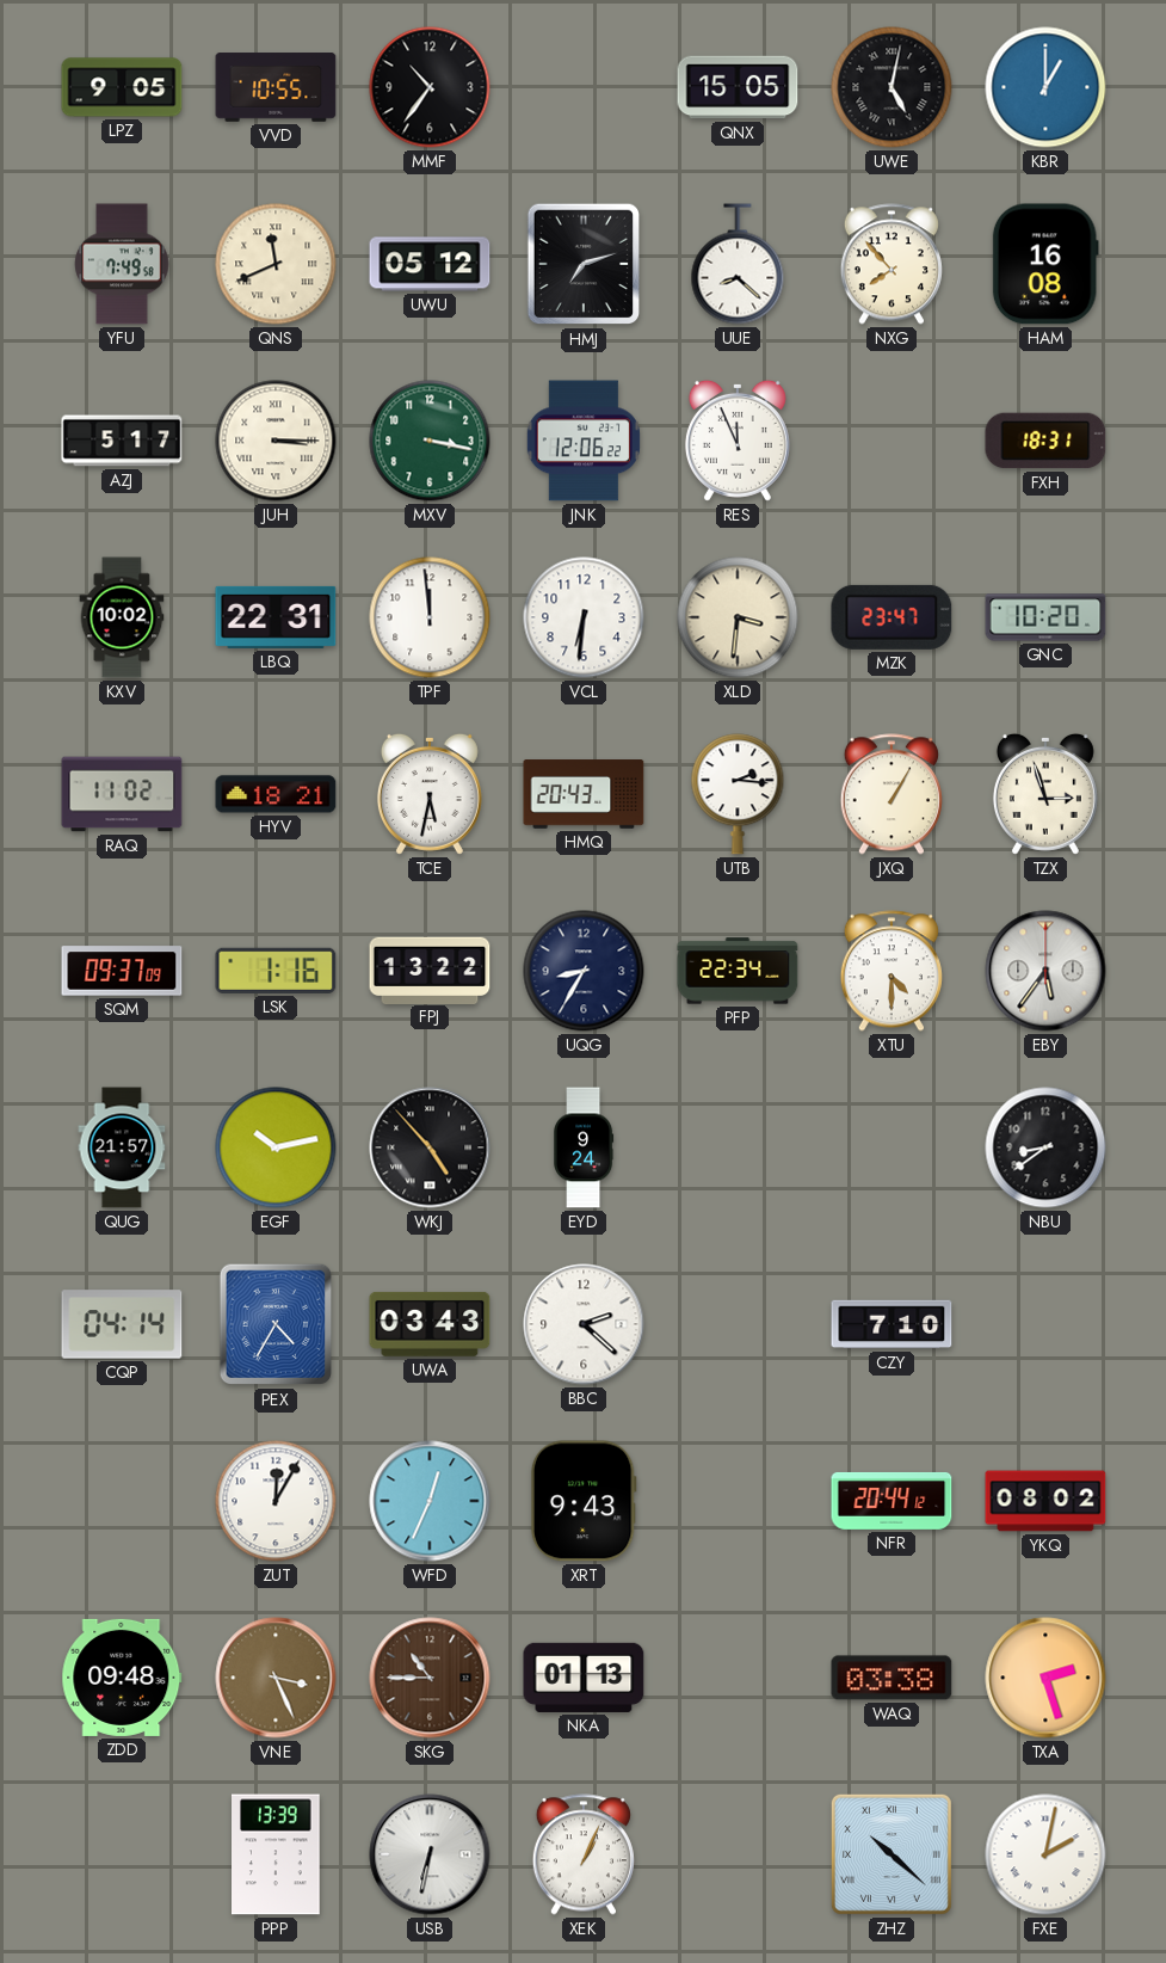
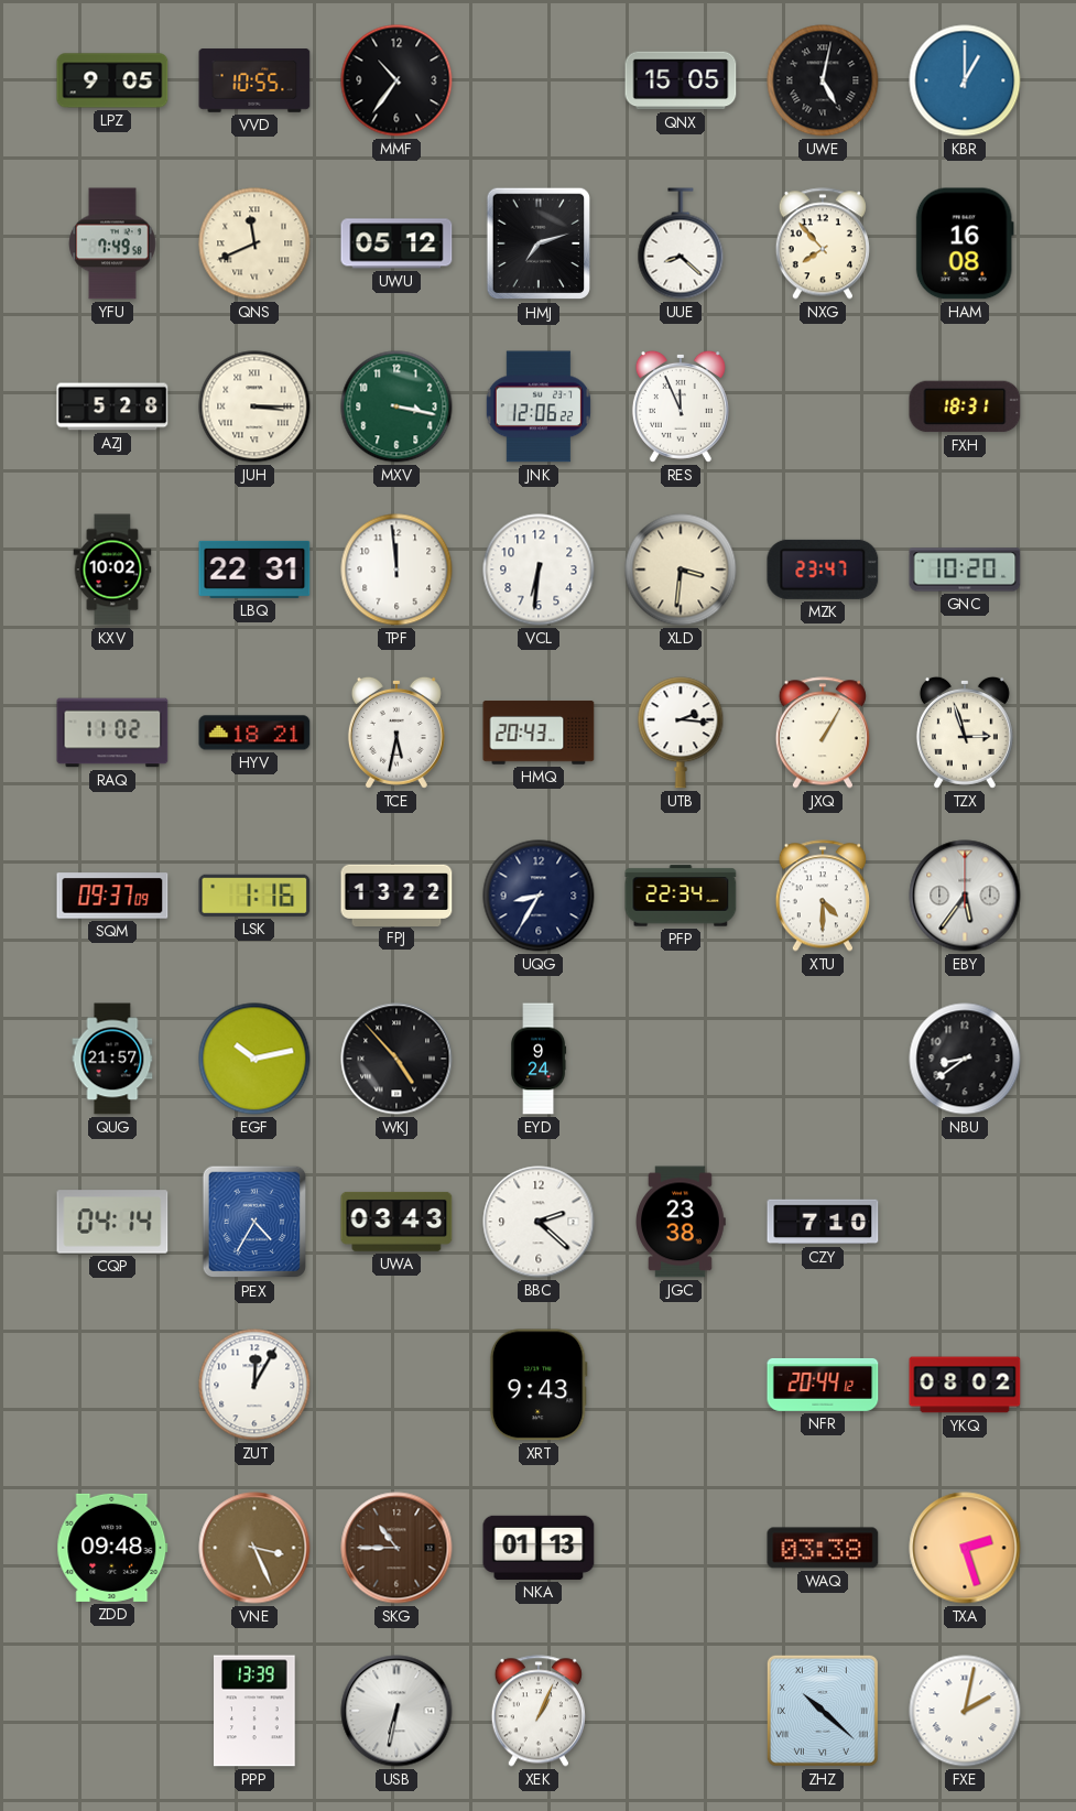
AZJ: 5:17 -> 5:28
JGC: none -> 23:38
WFD: 12:34 -> none
